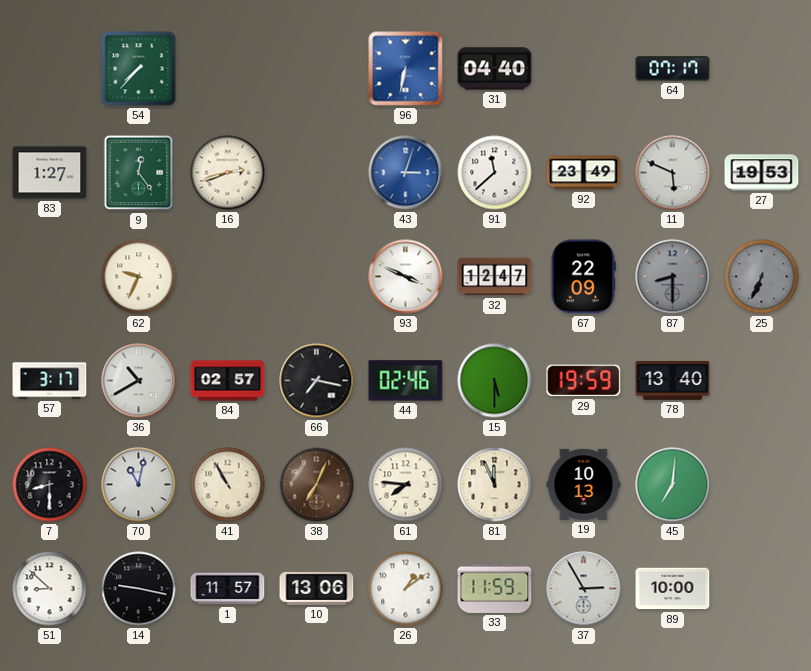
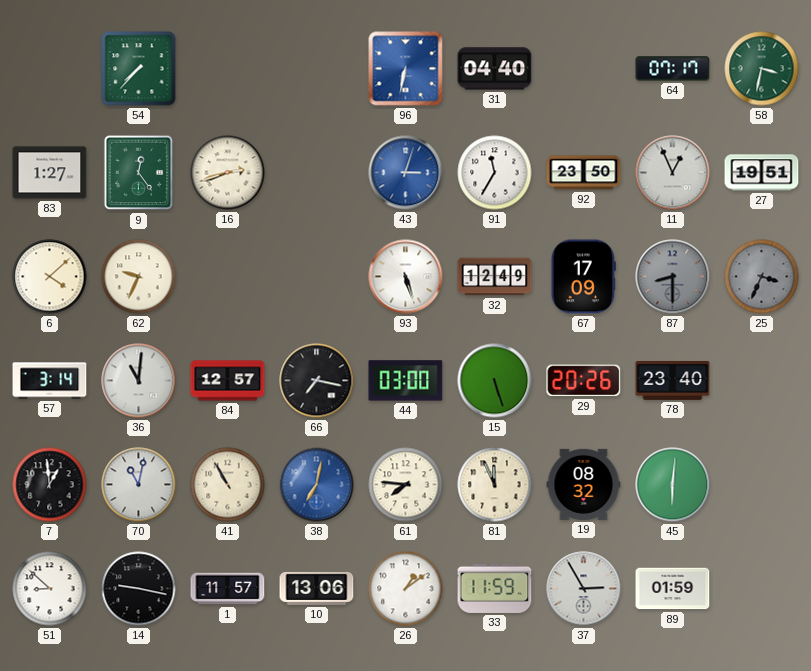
58: none -> 3:32
91: 11:38 -> 11:35
92: 23:49 -> 23:50
11: 5:49 -> 12:56
27: 19:53 -> 19:51
6: none -> 4:08
93: 3:49 -> 5:27
32: 12:47 -> 12:49
67: 22:09 -> 17:09
25: 6:34 -> 3:34
57: 3:17 -> 3:14
36: 10:40 -> 11:01
84: 02:57 -> 12:57
44: 02:46 -> 03:00
15: 5:30 -> 5:27
29: 19:59 -> 20:26
78: 13:40 -> 23:40
7: 8:30 -> 12:59
38: 7:04 -> 7:02
38 dial: brown -> blue
19: 10:13 -> 08:32
45: 7:01 -> 6:01
89: 10:00 -> 01:59
